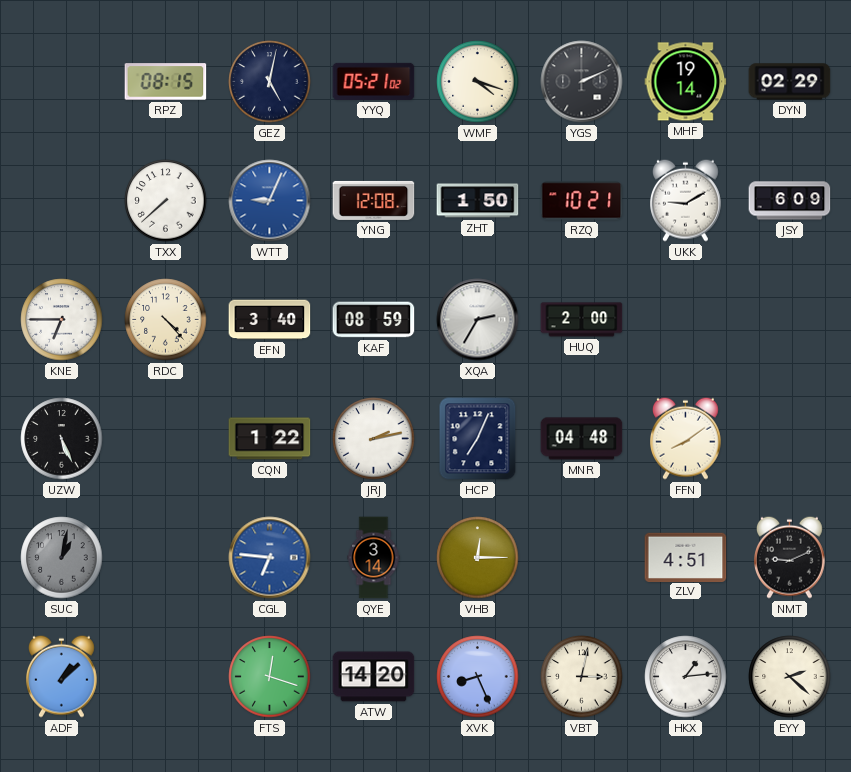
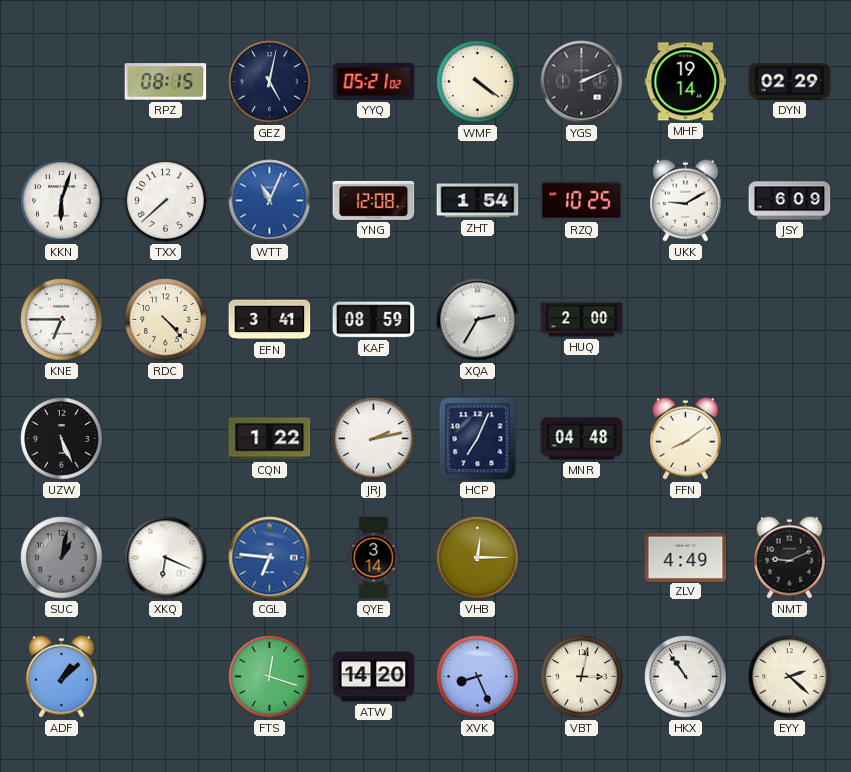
WMF: 4:18 -> 4:21
KKN: none -> 6:03
WTT: 9:04 -> 11:04
ZHT: 1:50 -> 1:54
RZQ: 10:21 -> 10:25
EFN: 3:40 -> 3:41
XKQ: none -> 6:19
ZLV: 4:51 -> 4:49
HKX: 1:14 -> 10:54
